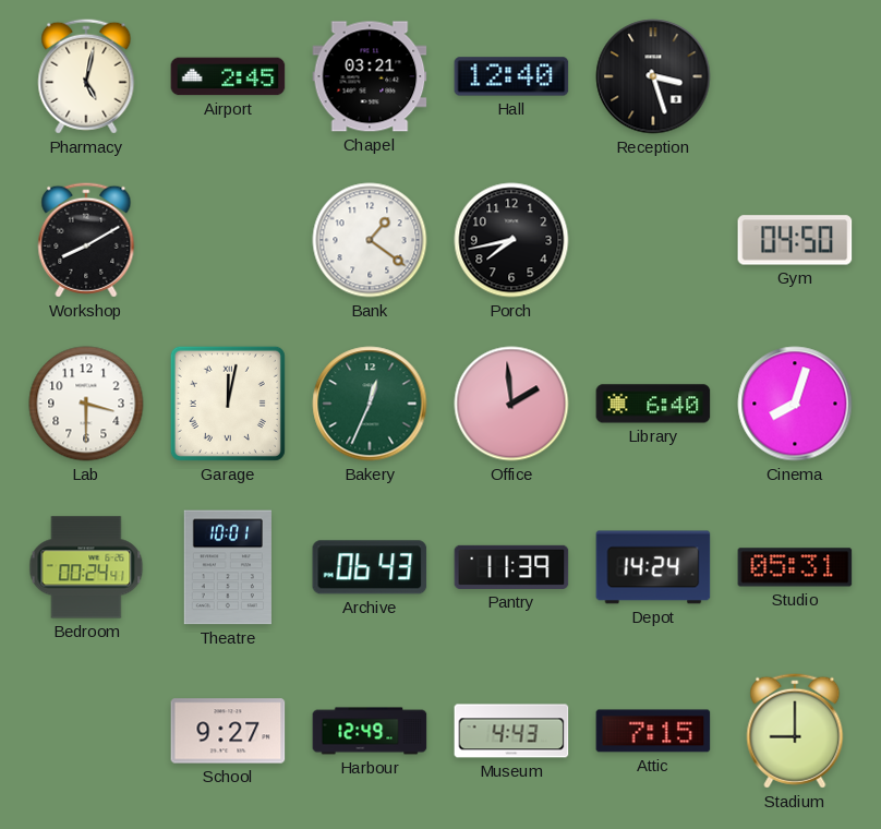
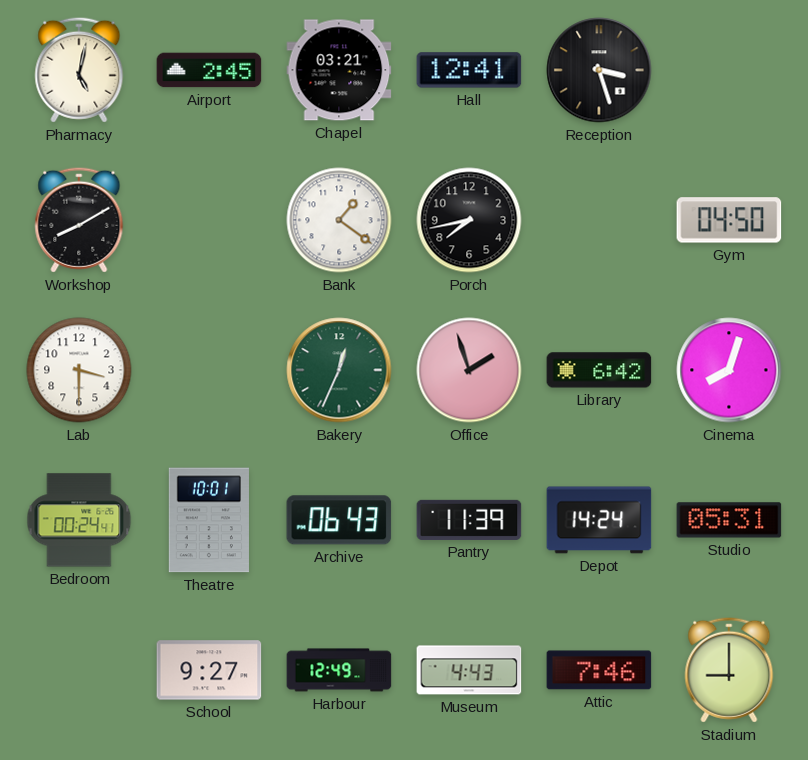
Hall: 12:40 -> 12:41
Garage: 12:02 -> none
Office: 1:59 -> 1:57
Library: 6:40 -> 6:42
Attic: 7:15 -> 7:46
